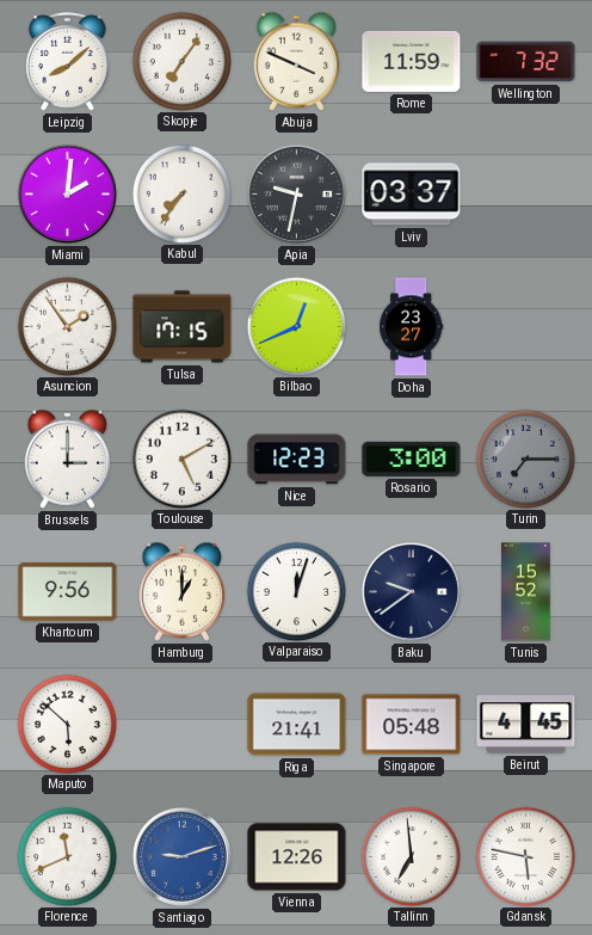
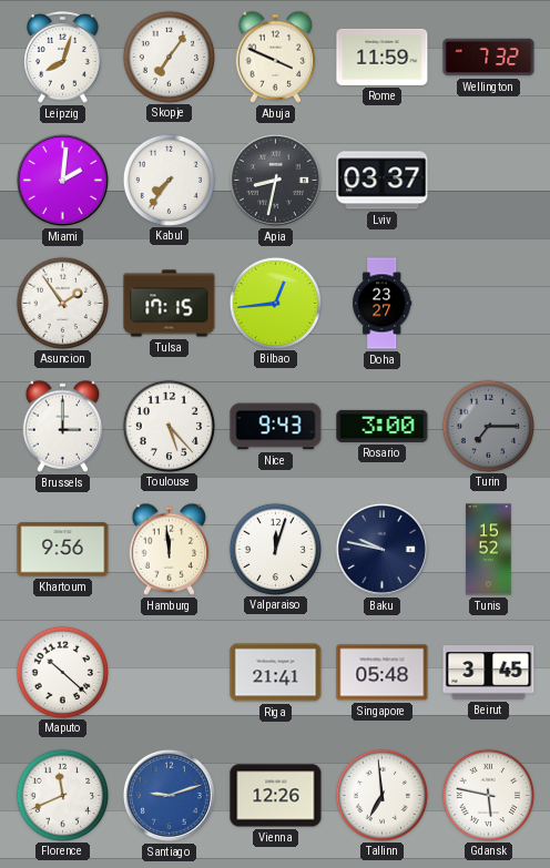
Leipzig: 8:08 -> 8:03
Apia: 9:32 -> 8:32
Bilbao: 12:41 -> 12:44
Toulouse: 5:10 -> 5:23
Nice: 12:23 -> 9:43
Hamburg: 1:00 -> 11:59
Baku: 9:39 -> 9:47
Maputo: 5:52 -> 10:22
Beirut: 4:45 -> 3:45
